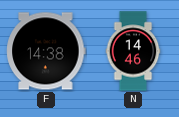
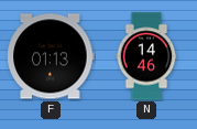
F: 14:38 -> 01:13
